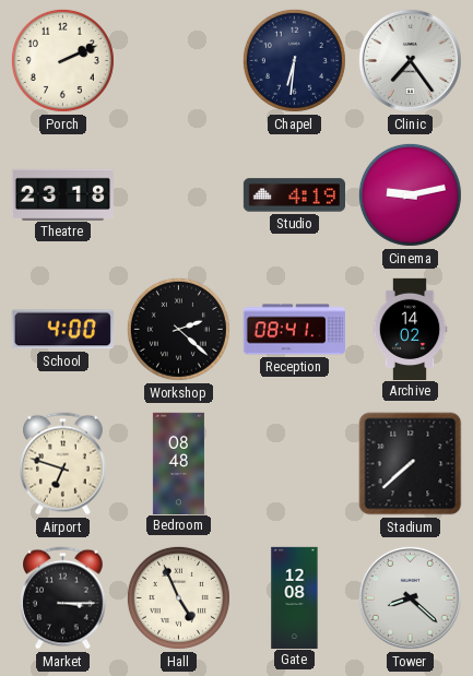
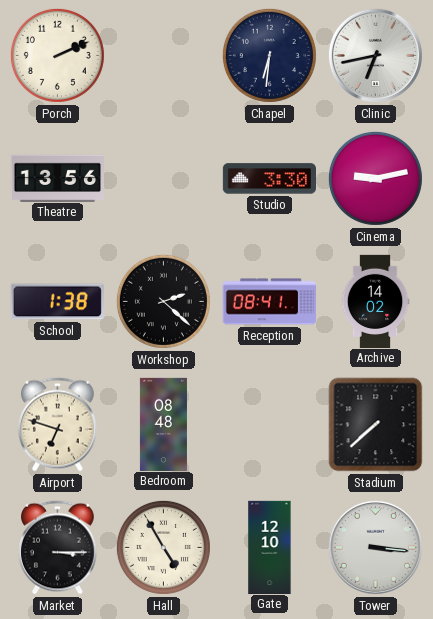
Clinic: 7:24 -> 6:43
Theatre: 23:18 -> 13:56
Studio: 4:19 -> 3:30
School: 4:00 -> 1:38
Hall: 4:56 -> 4:55
Gate: 12:08 -> 12:10
Tower: 8:22 -> 3:16
